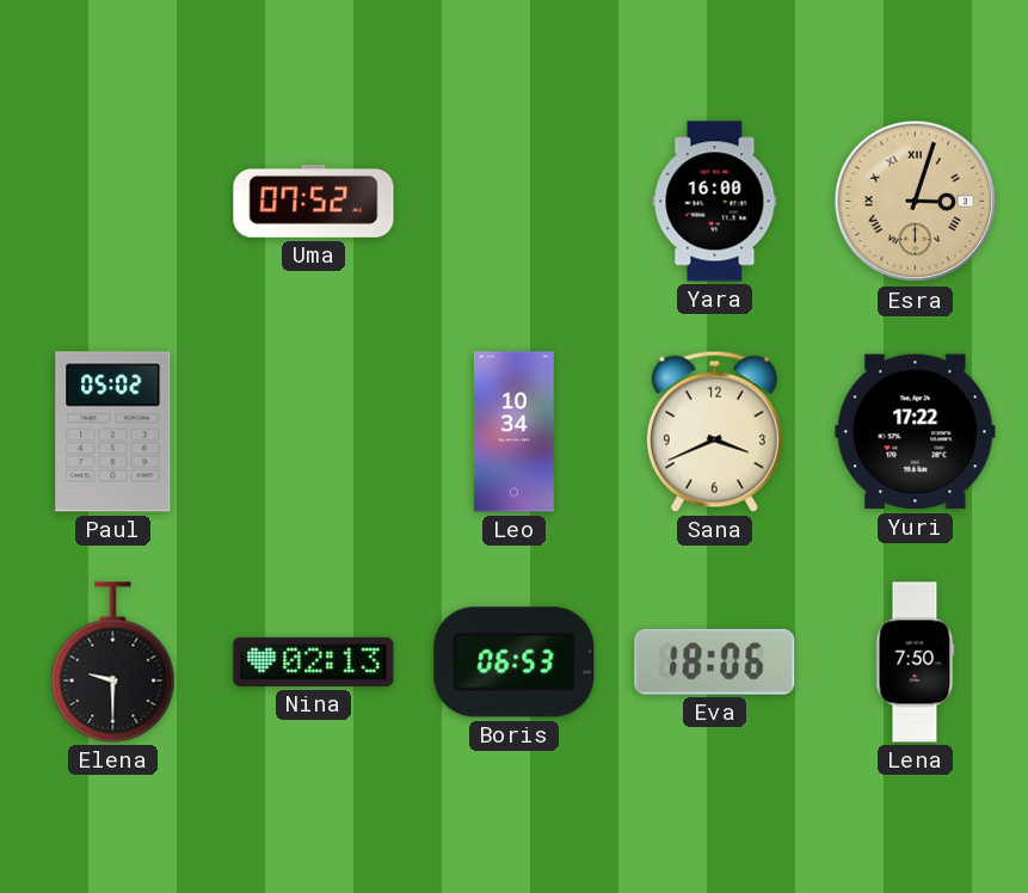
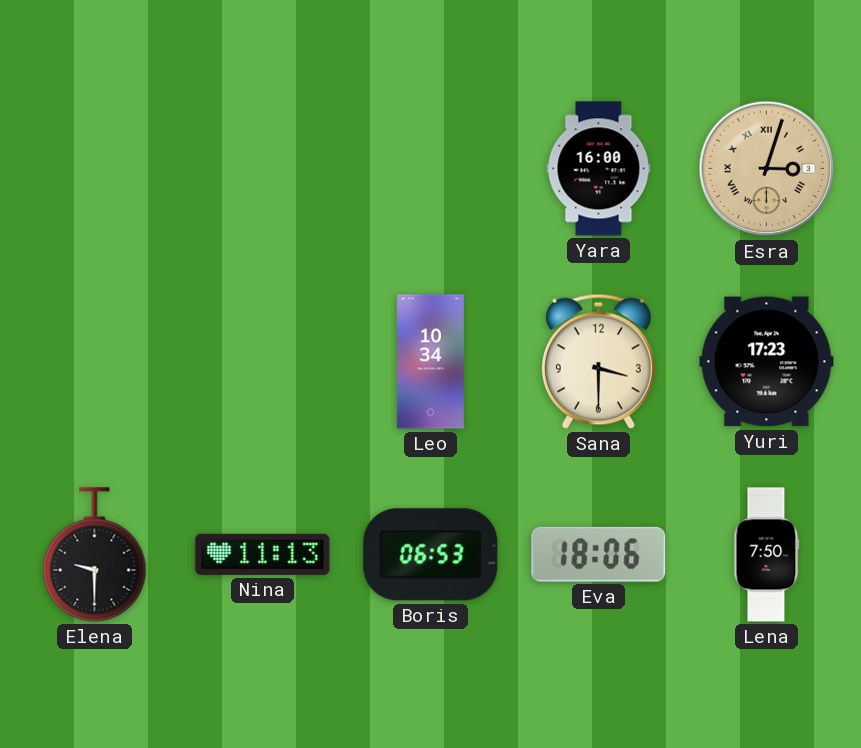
Uma: 07:52 -> none
Paul: 05:02 -> none
Sana: 3:41 -> 3:30
Yuri: 17:22 -> 17:23
Nina: 02:13 -> 11:13
